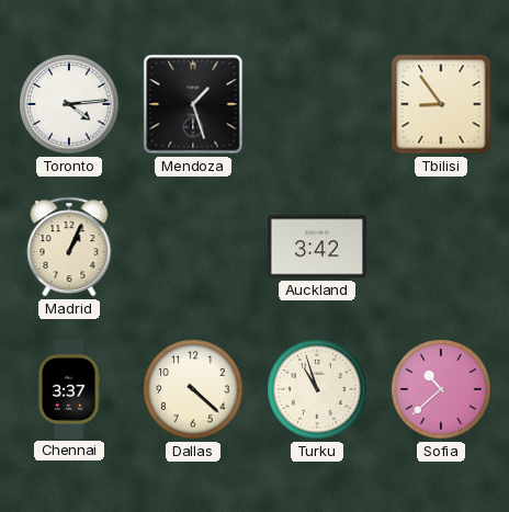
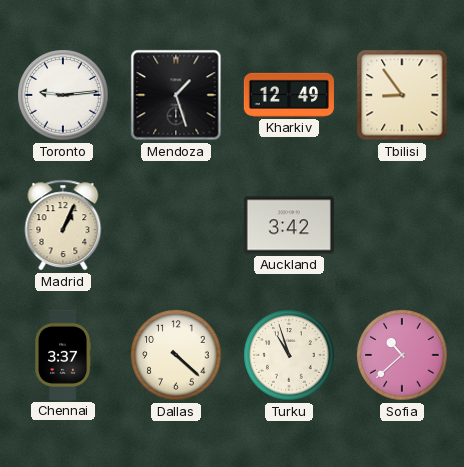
Toronto: 4:14 -> 9:14
Kharkiv: none -> 12:49
